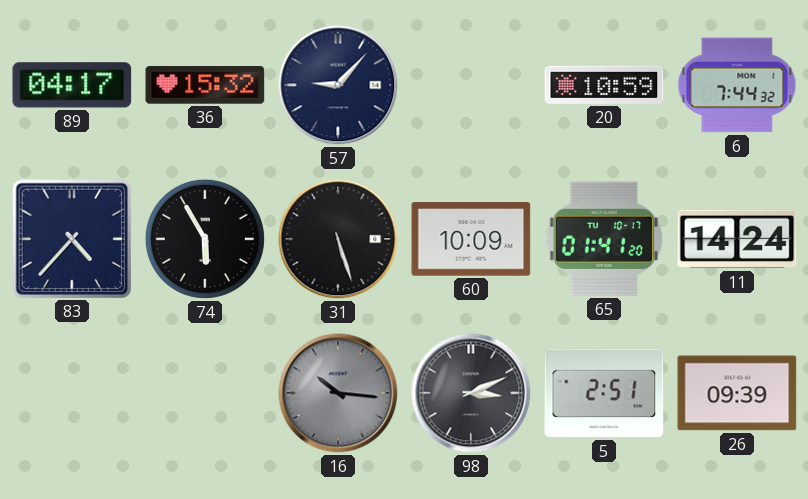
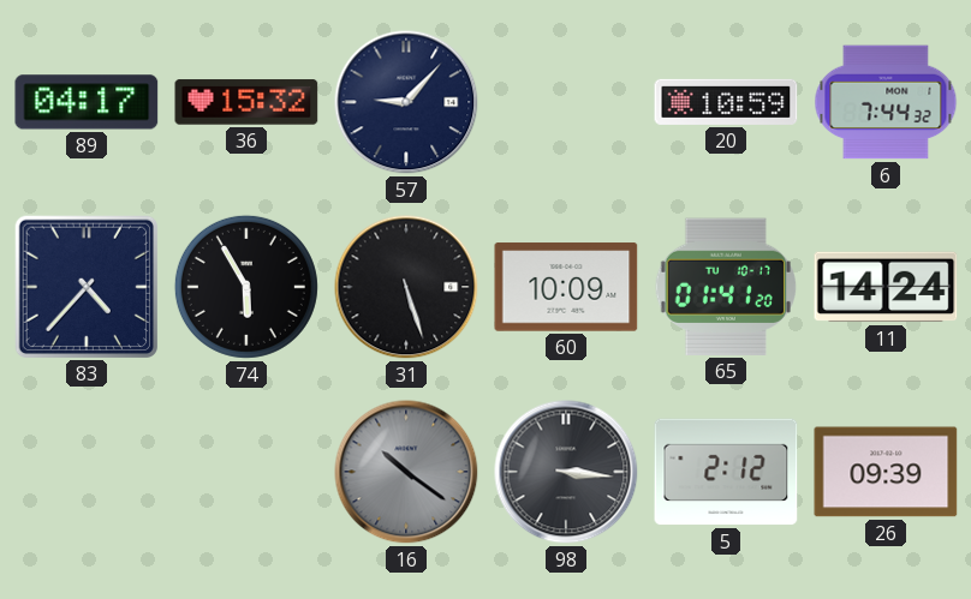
16: 10:16 -> 10:21
98: 3:11 -> 3:16
5: 2:51 -> 2:12
